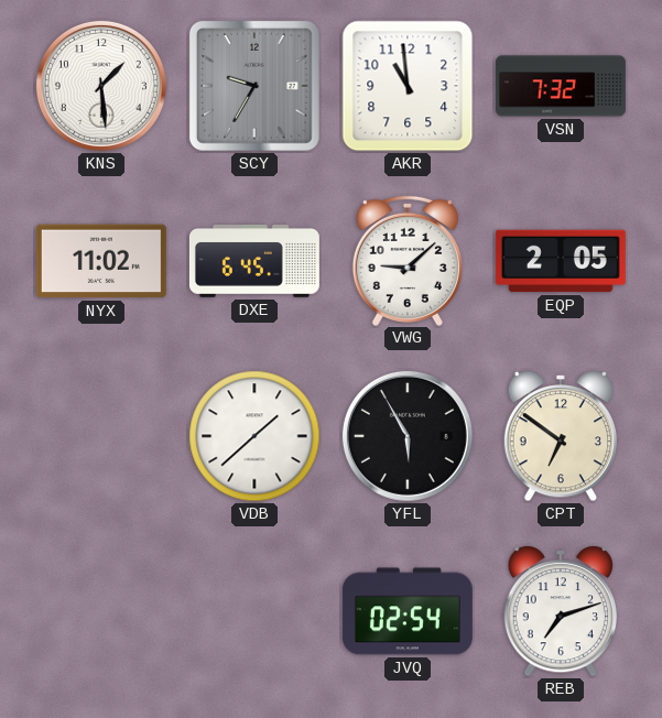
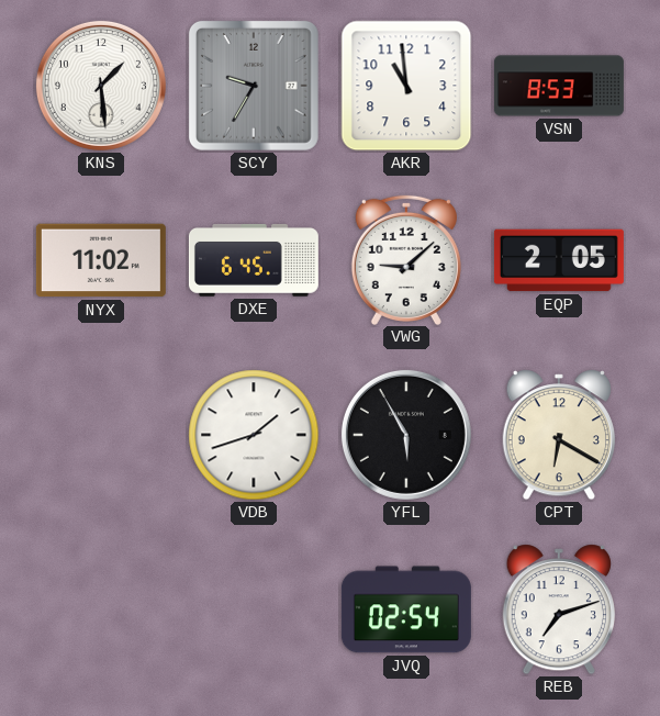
VSN: 7:32 -> 8:53
VDB: 1:38 -> 1:42
CPT: 6:51 -> 6:20
